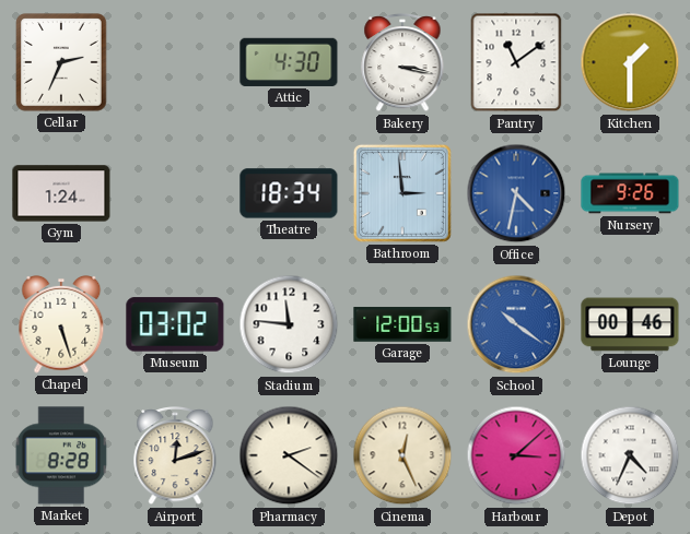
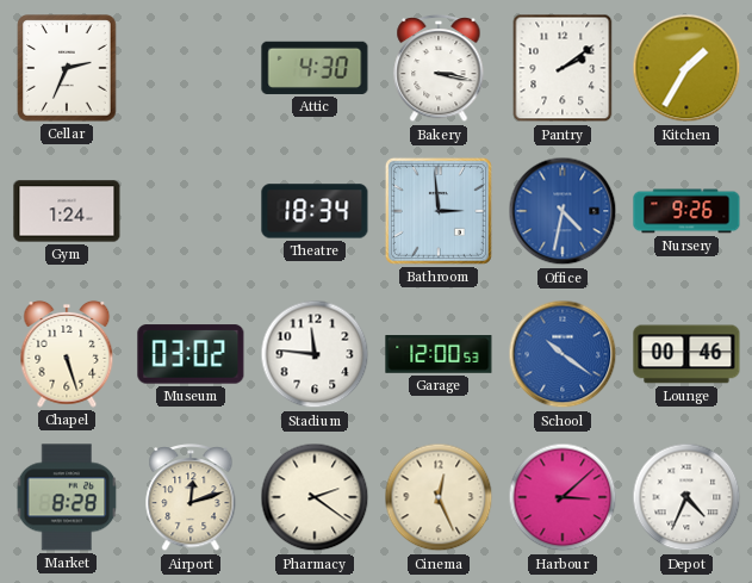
Pantry: 11:09 -> 2:09
Kitchen: 1:30 -> 1:35
